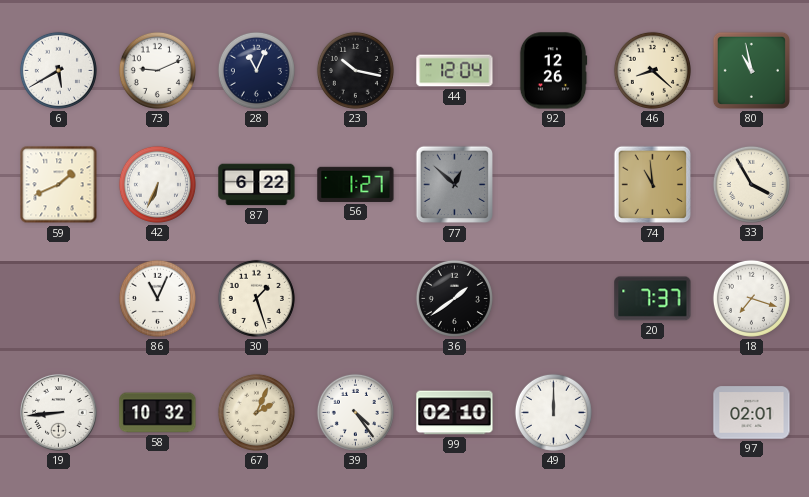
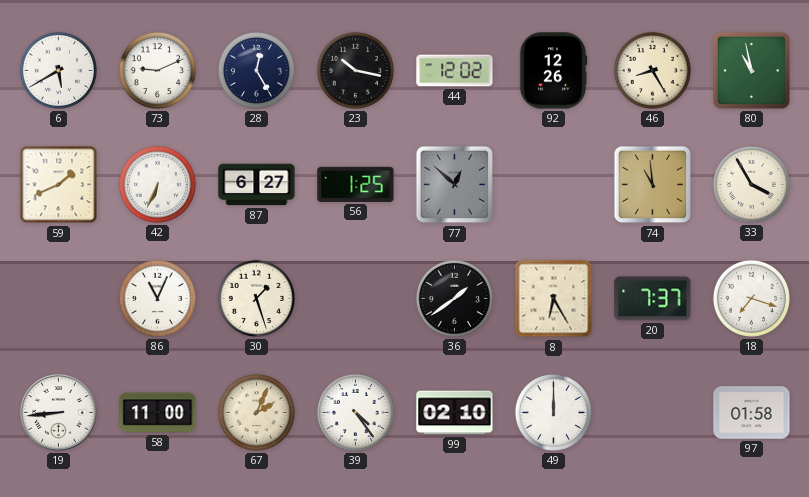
28: 11:04 -> 12:25
44: 12:04 -> 12:02
46: 8:22 -> 8:25
87: 6:22 -> 6:27
56: 1:27 -> 1:25
8: none -> 6:25
58: 10:32 -> 11:00
97: 02:01 -> 01:58
